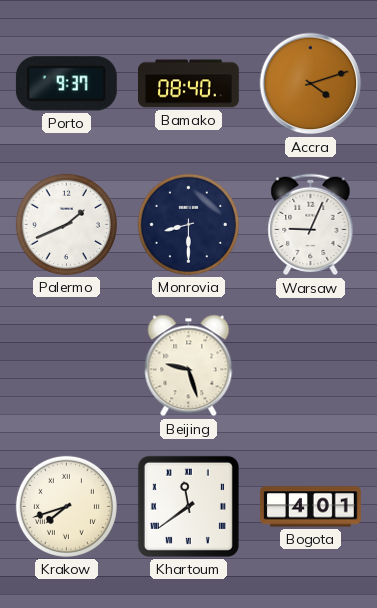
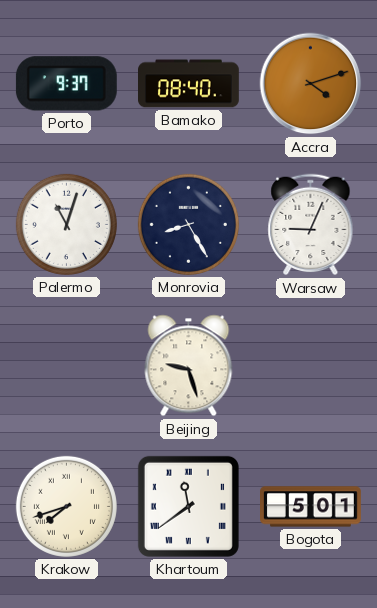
Palermo: 1:41 -> 11:03
Monrovia: 8:30 -> 8:25
Bogota: 4:01 -> 5:01
